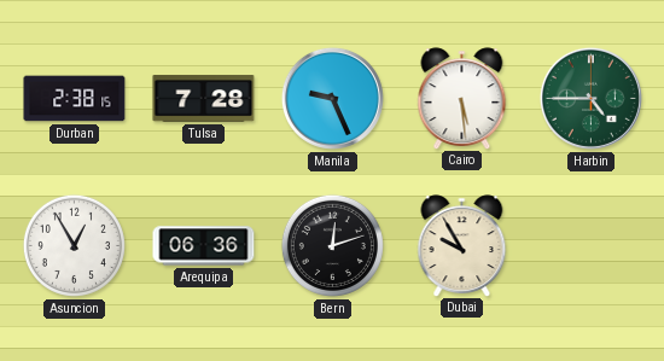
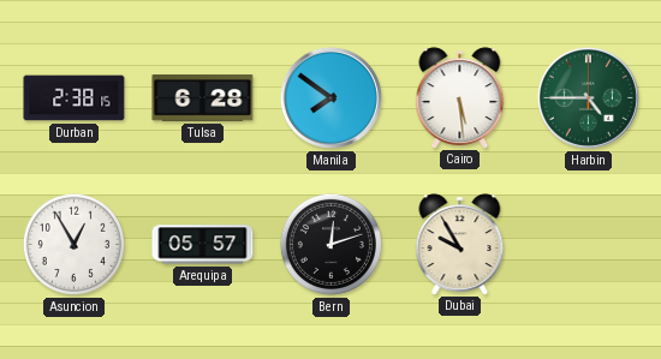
Tulsa: 7:28 -> 6:28
Manila: 9:26 -> 7:51
Arequipa: 06:36 -> 05:57
